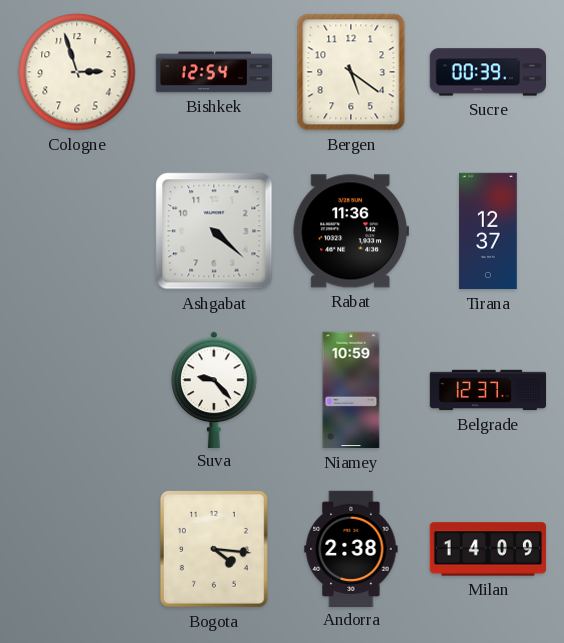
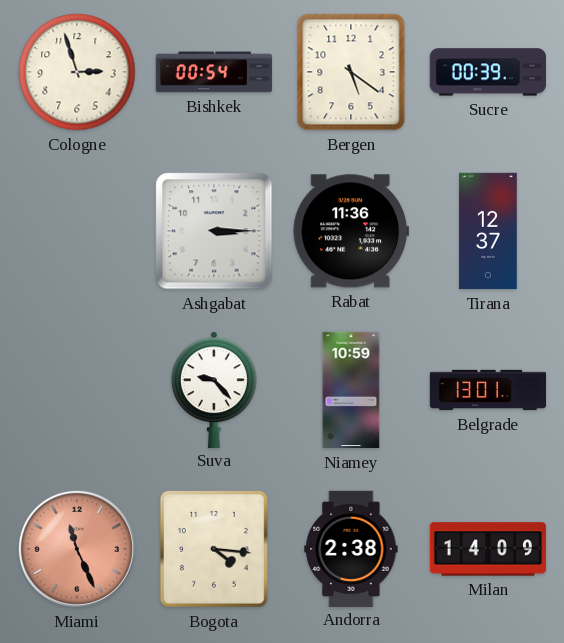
Bishkek: 12:54 -> 00:54
Ashgabat: 4:22 -> 3:15
Belgrade: 12:37 -> 13:01
Miami: none -> 11:26
